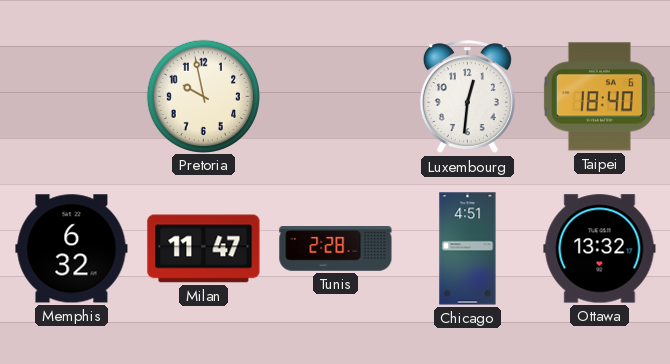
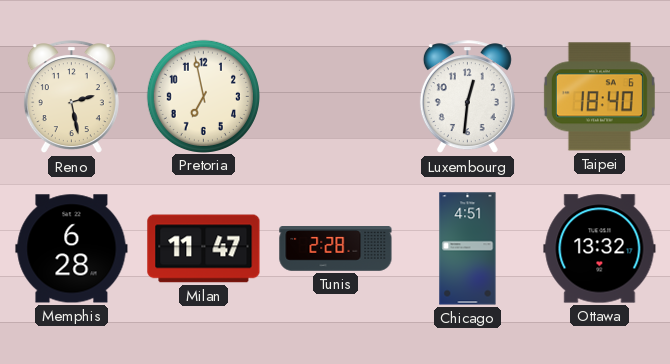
Reno: none -> 2:28
Pretoria: 9:58 -> 6:58
Memphis: 6:32 -> 6:28
